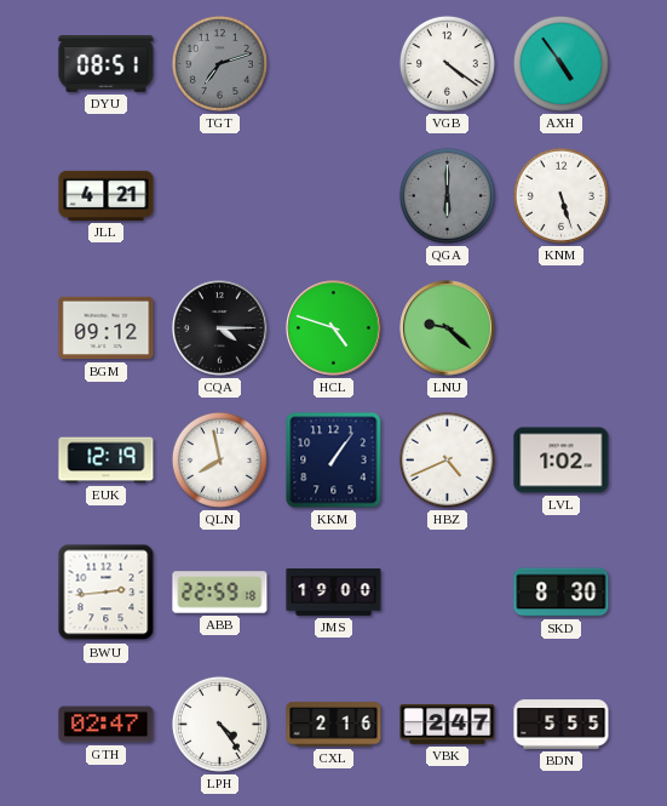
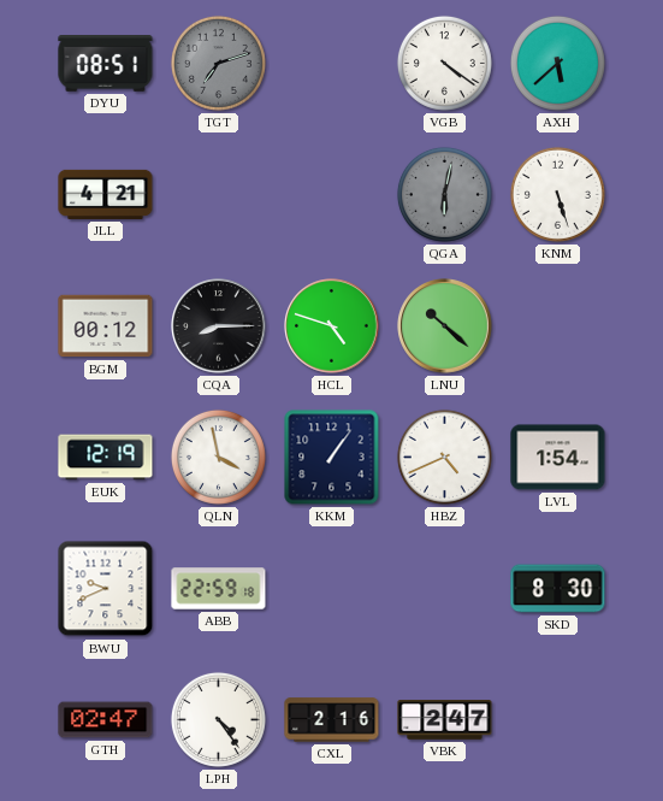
AXH: 4:54 -> 5:38
QGA: 6:00 -> 6:02
BGM: 09:12 -> 00:12
CQA: 4:15 -> 8:15
LNU: 9:22 -> 10:22
QLN: 7:58 -> 3:58
LVL: 1:02 -> 1:54
BWU: 2:44 -> 9:41
JMS: 19:00 -> none
BDN: 5:55 -> none
